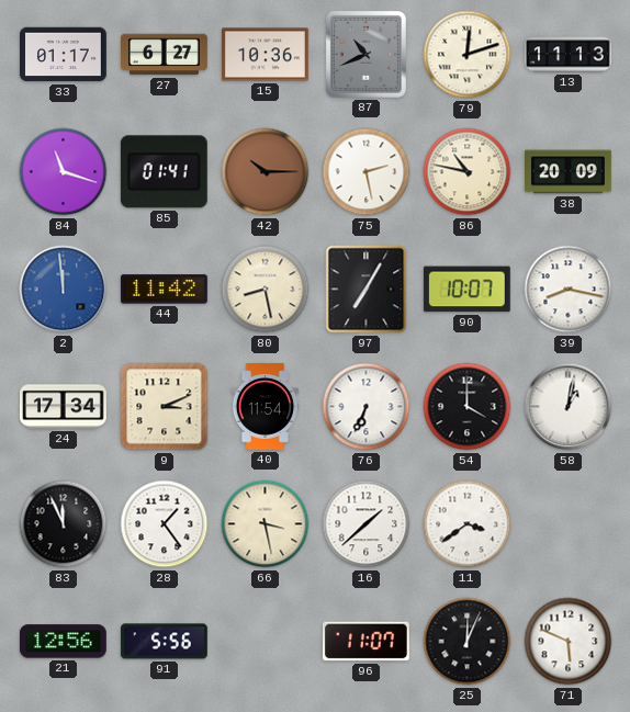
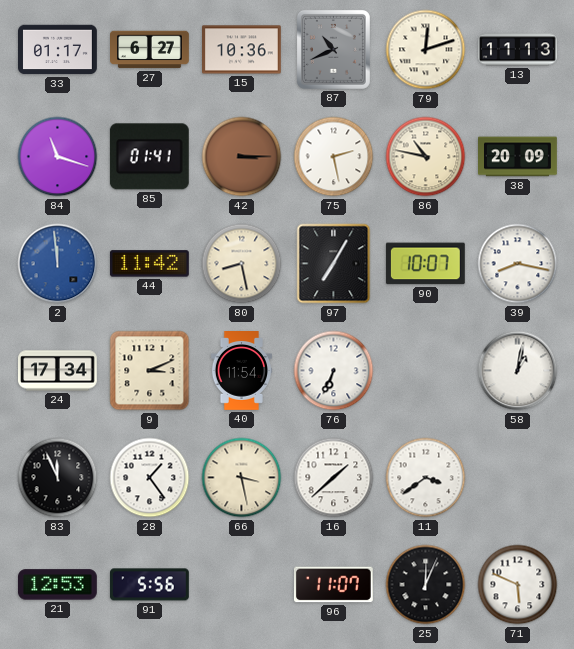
42: 10:15 -> 3:15
54: 4:00 -> none
21: 12:56 -> 12:53
